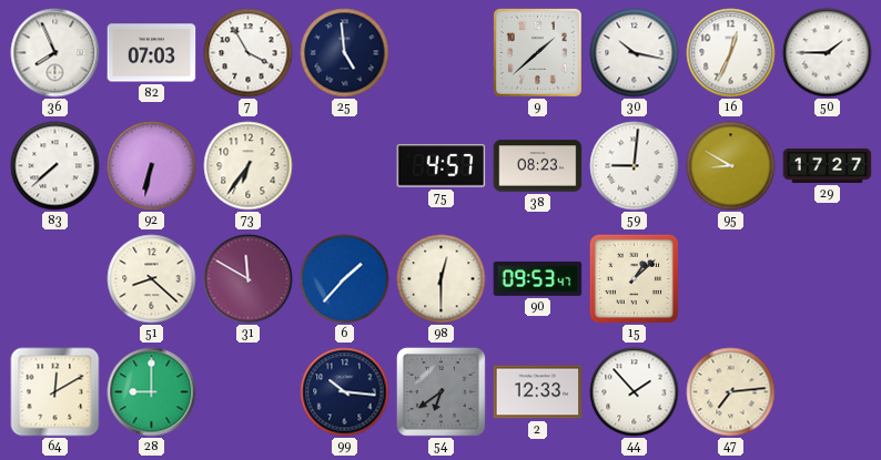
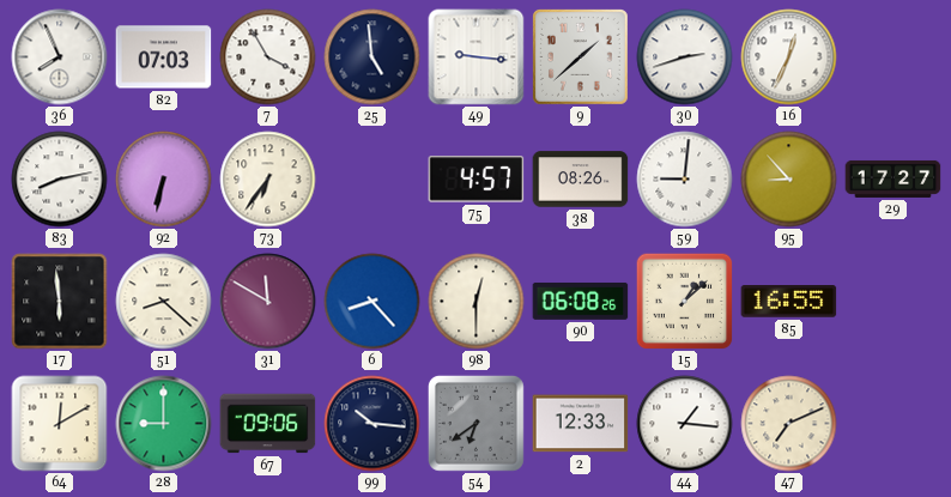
49: none -> 9:16
30: 10:17 -> 2:42
50: 1:45 -> none
83: 7:38 -> 8:13
38: 08:23 -> 08:26
95: 8:50 -> 8:53
17: none -> 5:59
6: 1:37 -> 8:23
90: 09:53 -> 06:08
85: none -> 16:55
67: none -> 09:06
44: 1:53 -> 1:16
47: 7:14 -> 7:11
